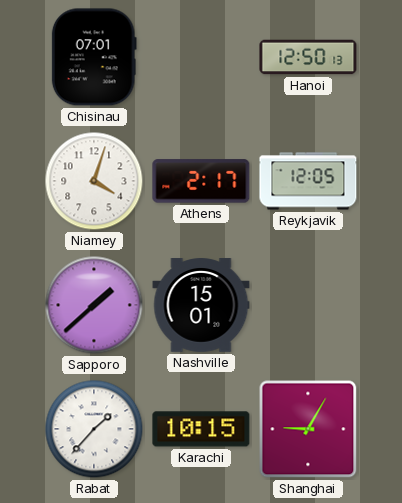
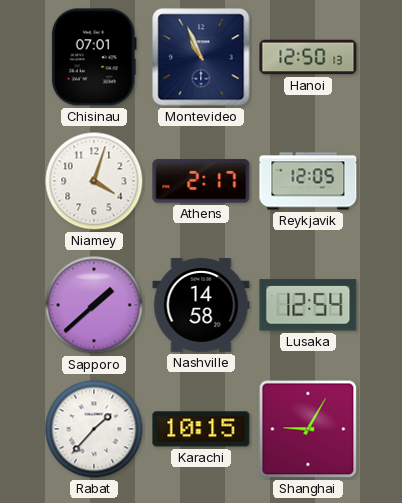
Montevideo: none -> 10:56
Nashville: 15:01 -> 14:58
Lusaka: none -> 12:54
